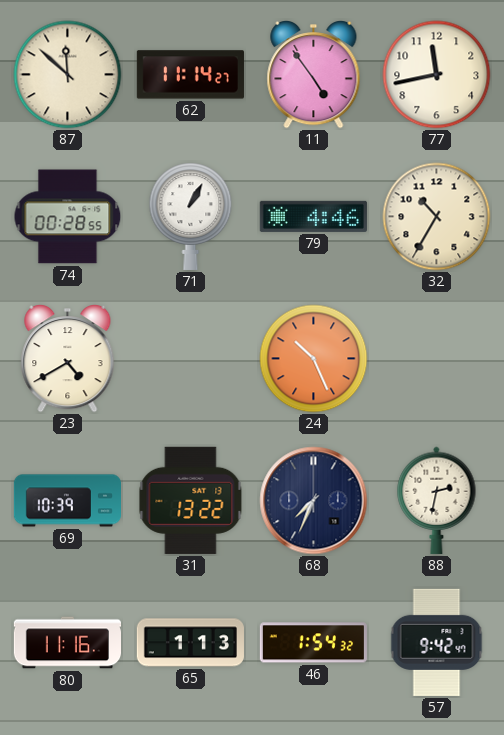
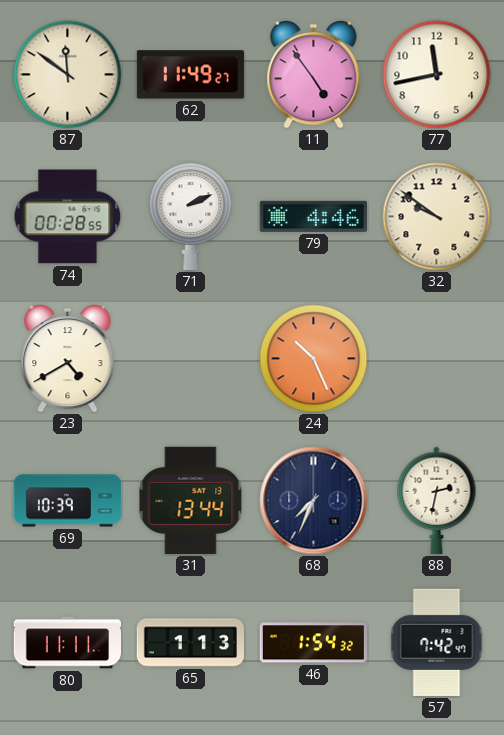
87: 11:52 -> 11:51
62: 11:14 -> 11:49
71: 1:05 -> 2:11
32: 10:35 -> 9:51
31: 13:22 -> 13:44
80: 11:16 -> 11:11
57: 9:42 -> 7:42
